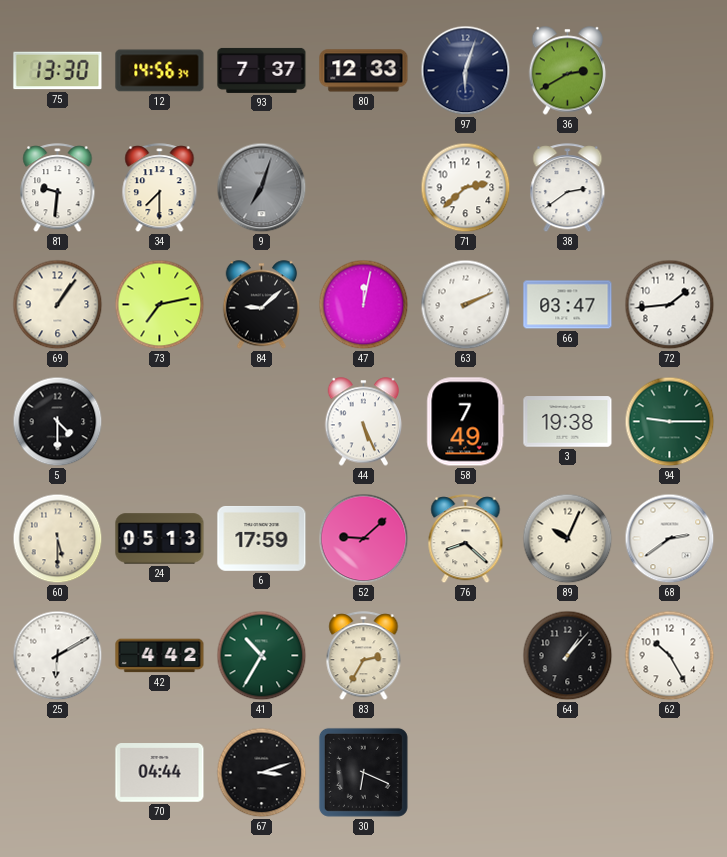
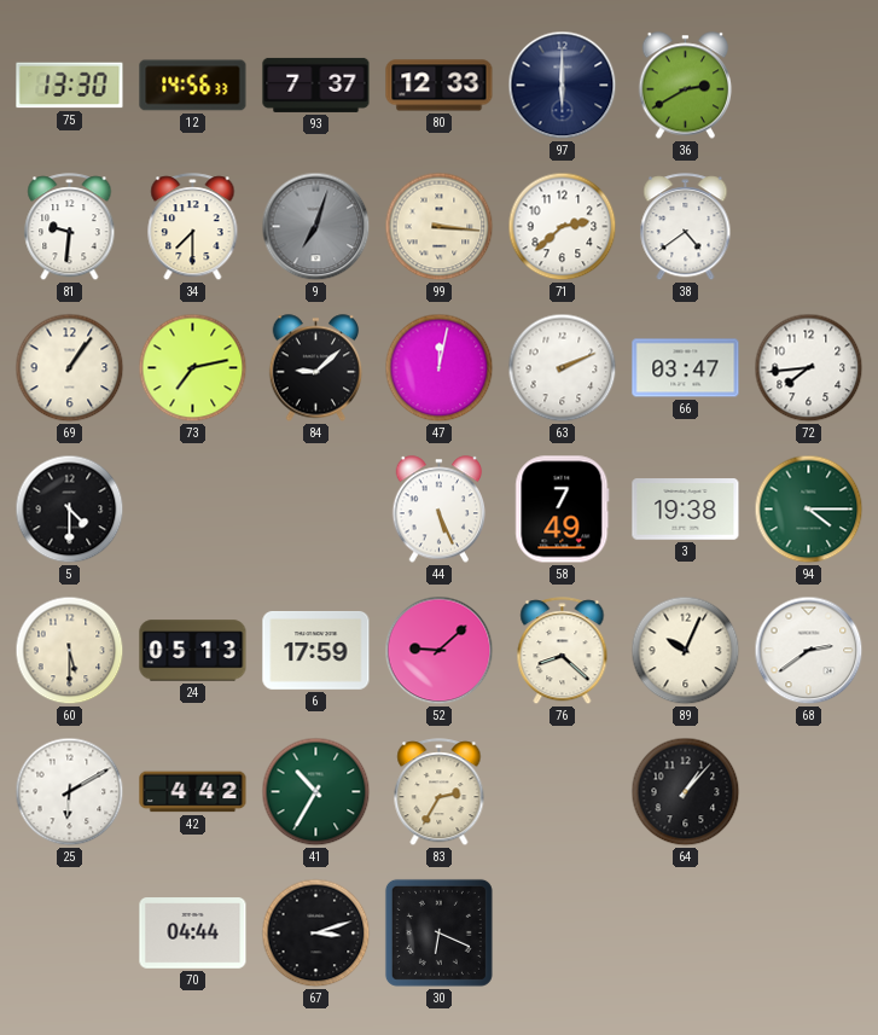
12: 14:56:34 -> 14:56:33
97: 6:03 -> 6:00
99: none -> 3:16
38: 2:39 -> 4:39
72: 1:44 -> 7:44
94: 9:15 -> 4:15
62: 10:25 -> none
